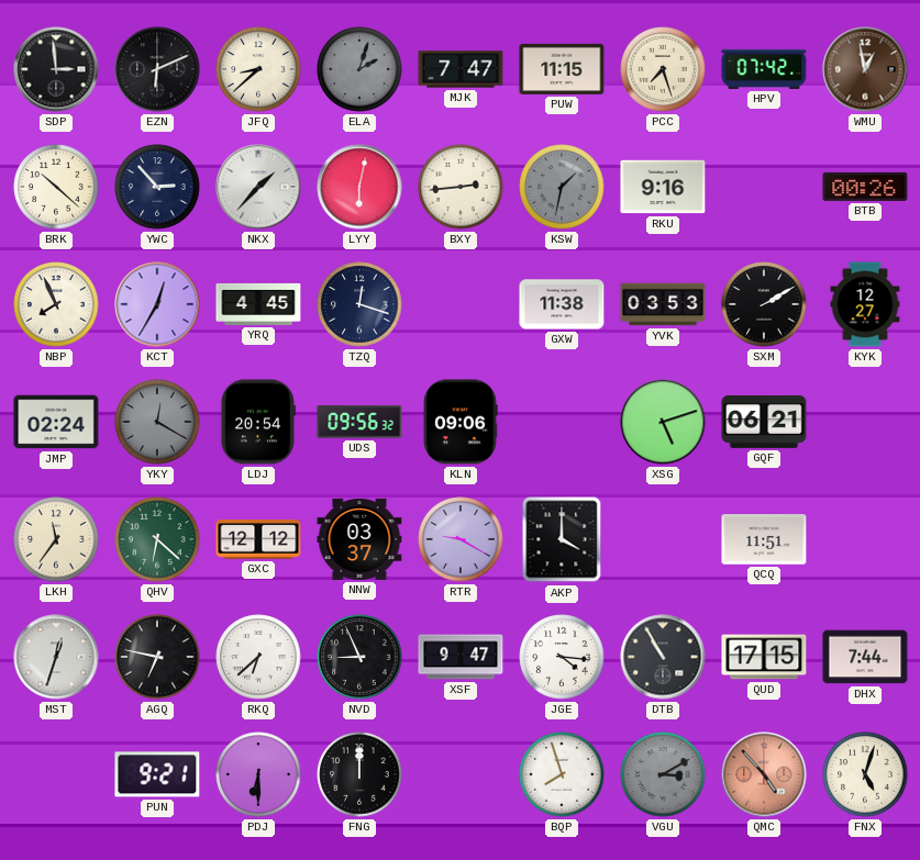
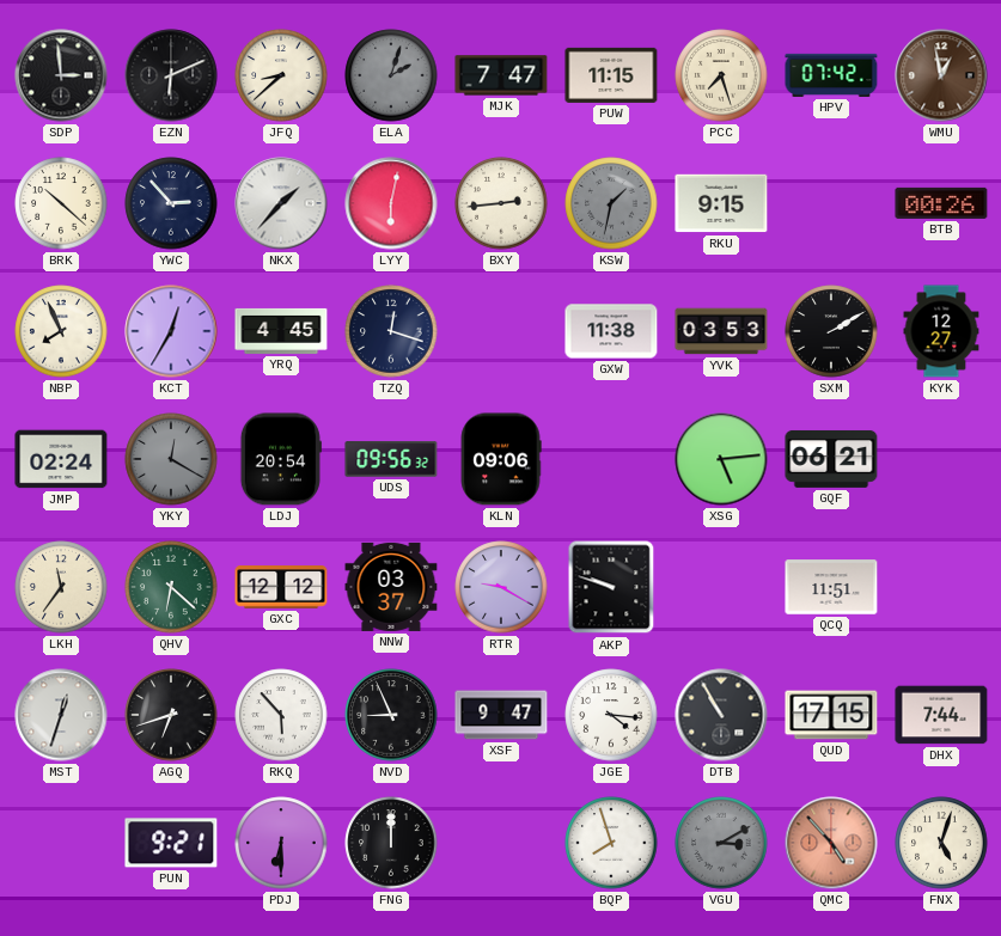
RKU: 9:16 -> 9:15
XSG: 5:12 -> 5:14
AKP: 4:00 -> 9:48
AGQ: 6:47 -> 6:42
RKQ: 6:38 -> 5:53
